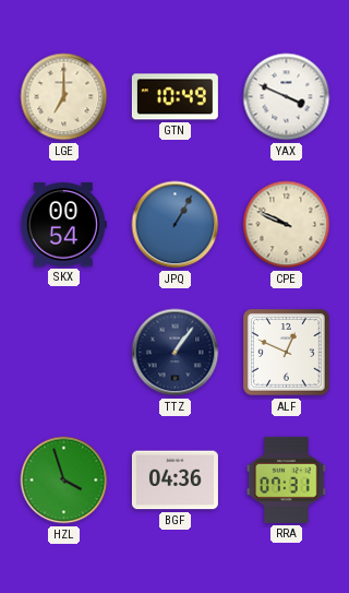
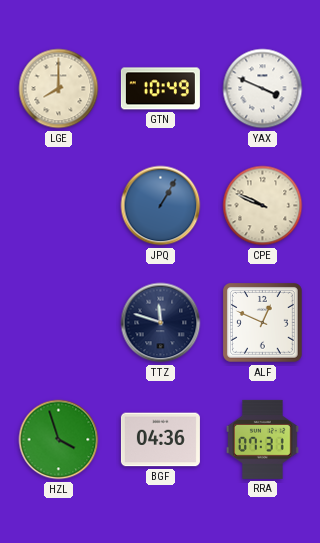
LGE: 7:00 -> 8:00
SKX: 00:54 -> none
TTZ: 1:06 -> 11:48
